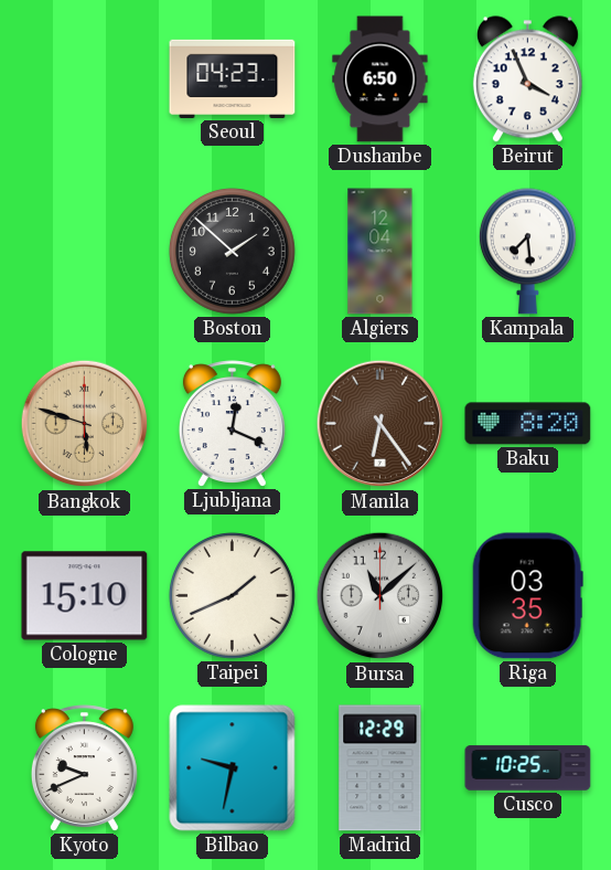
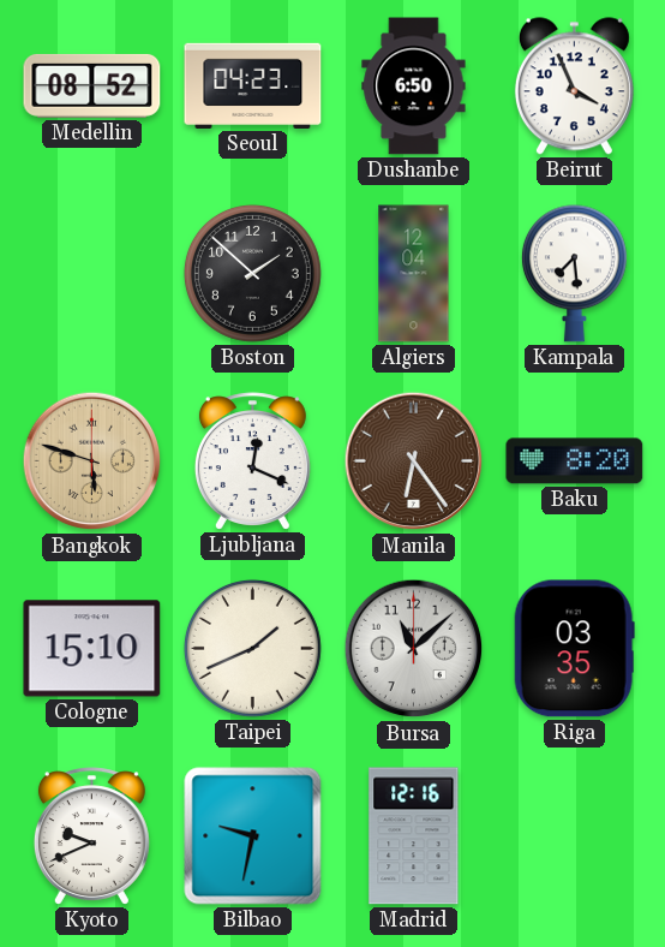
Medellin: none -> 08:52
Madrid: 12:29 -> 12:16
Cusco: 10:25 -> none
